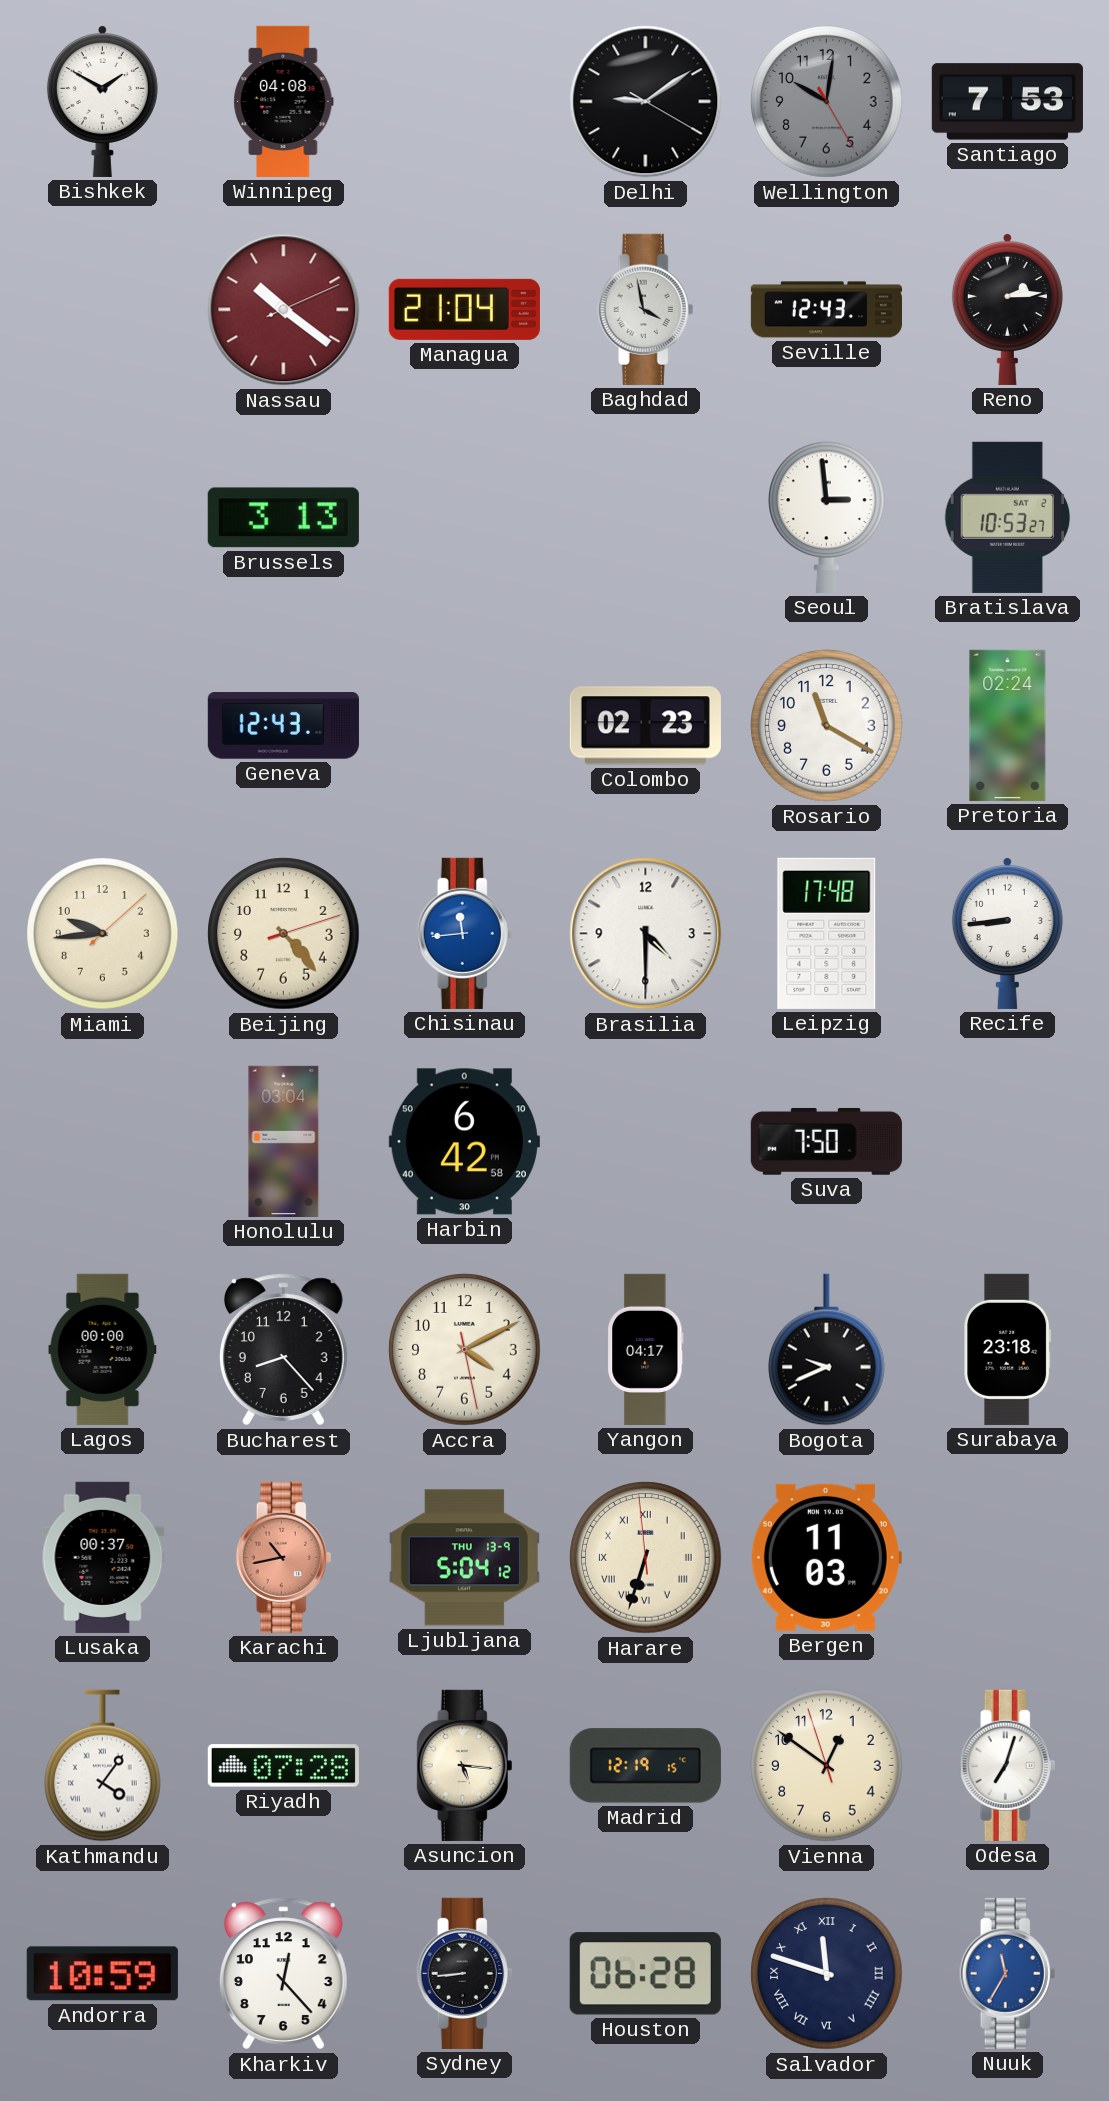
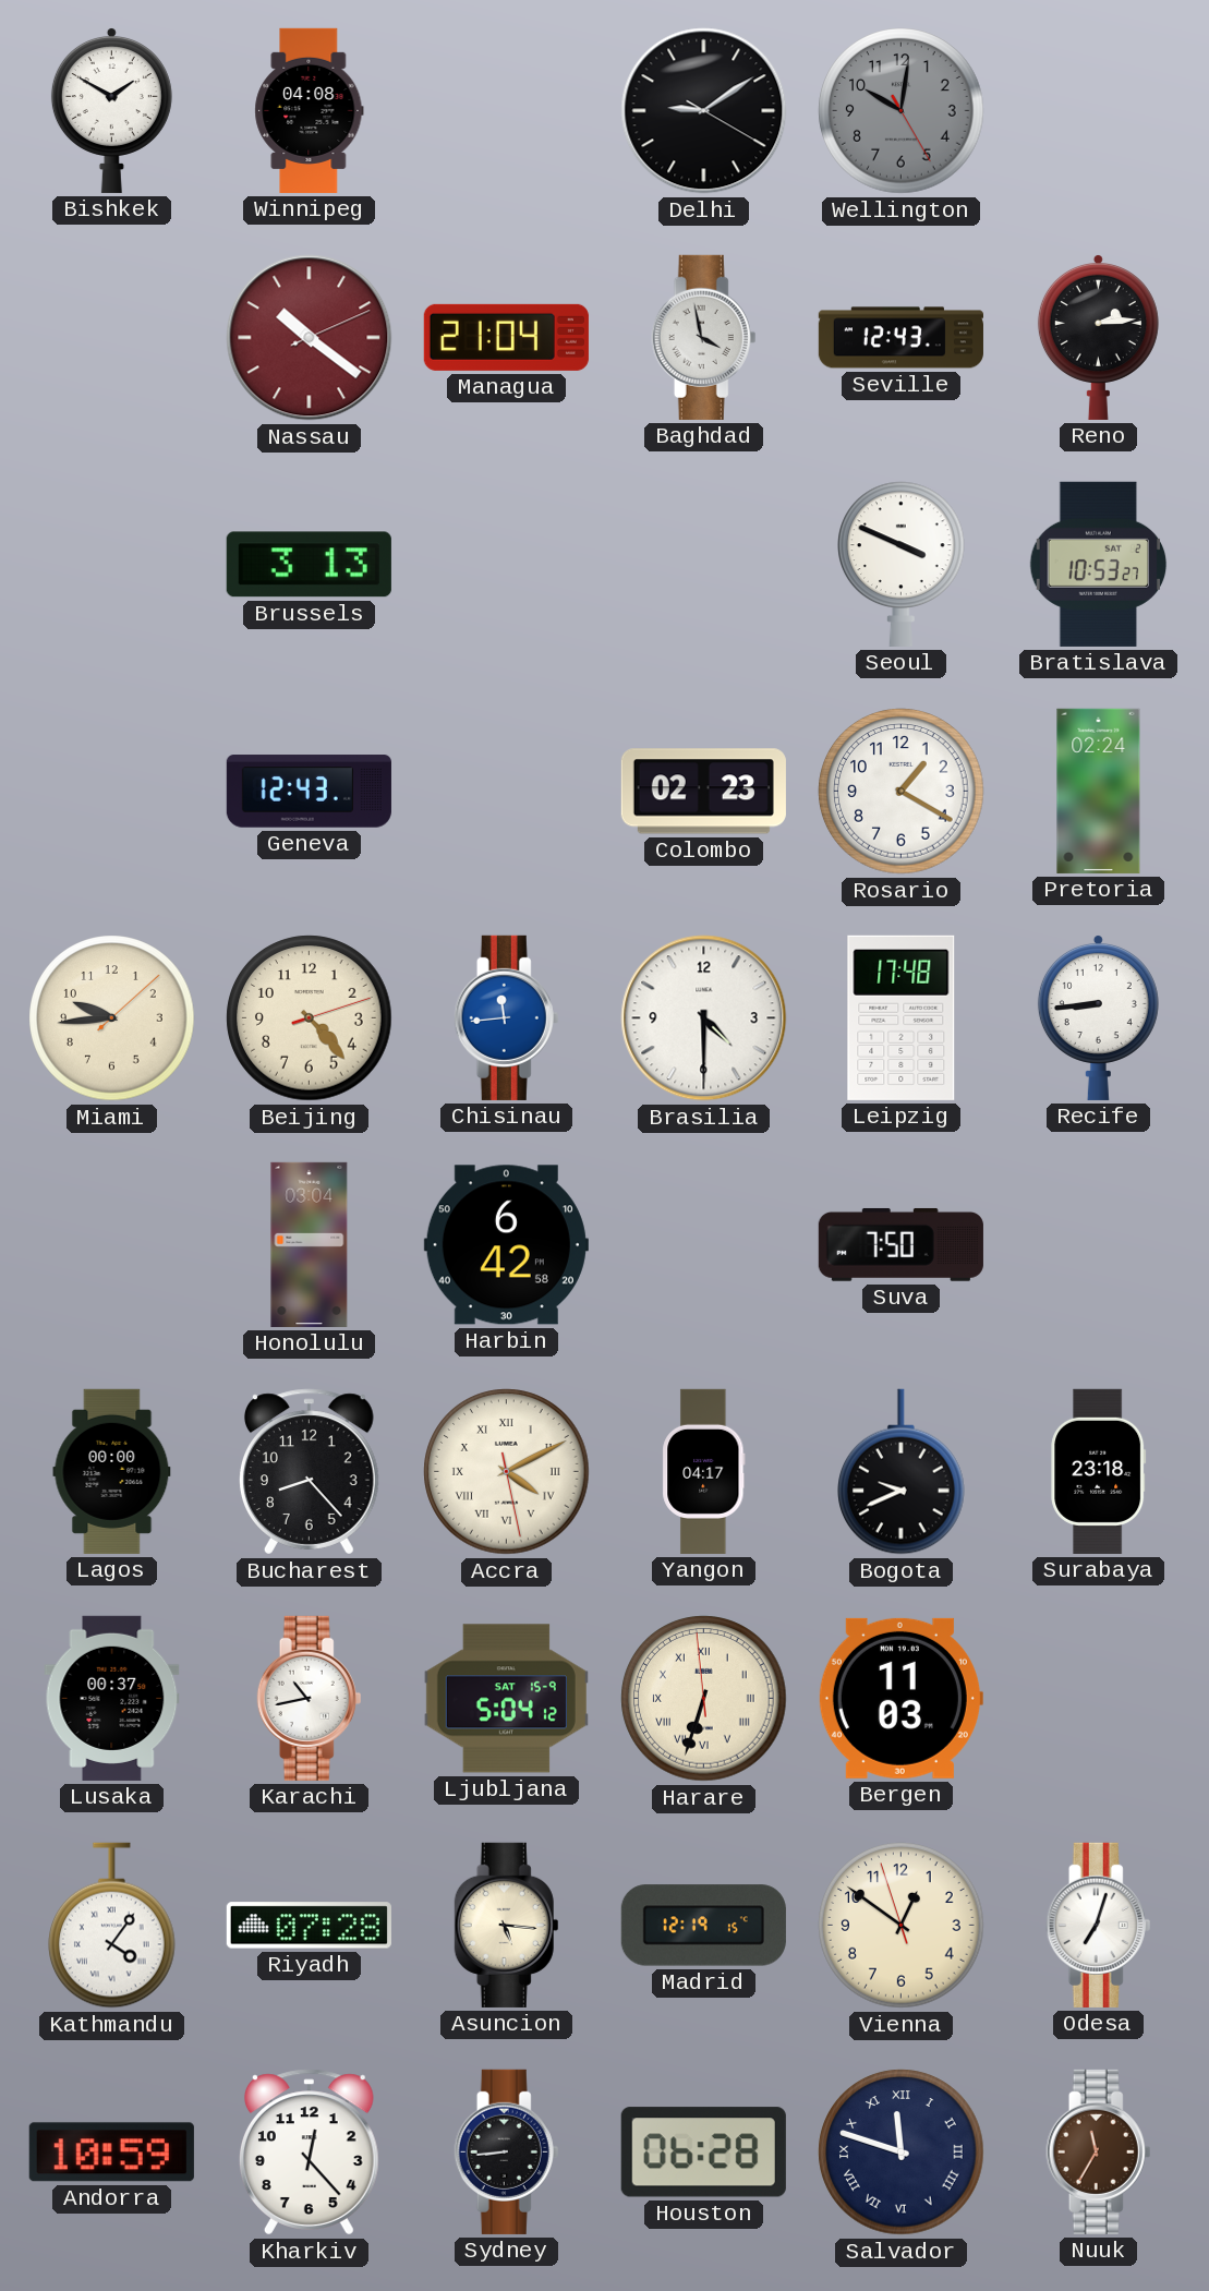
Santiago: 7:53 -> none
Seoul: 2:59 -> 3:49
Rosario: 11:20 -> 1:20
Accra numerals: Arabic -> Roman
Karachi dial: salmon -> white
Ljubljana date: THU 13-9 -> SAT 15-9
Nuuk dial: blue -> brown
